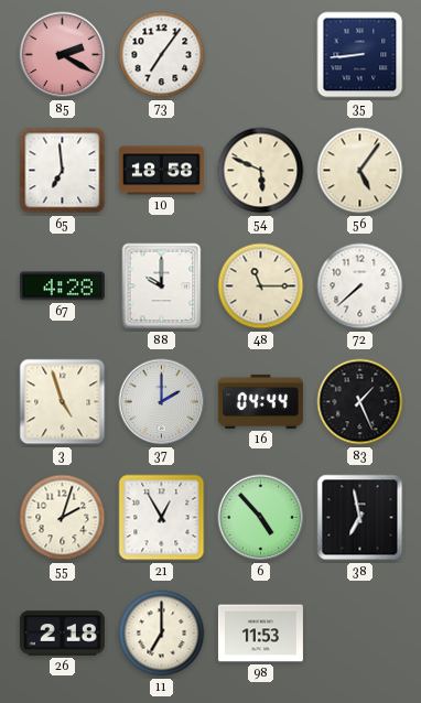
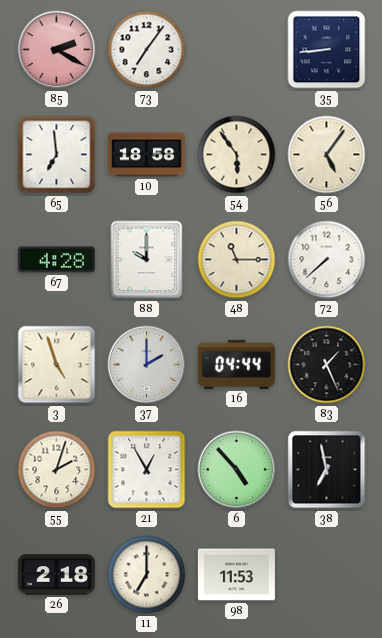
54: 5:49 -> 5:54
